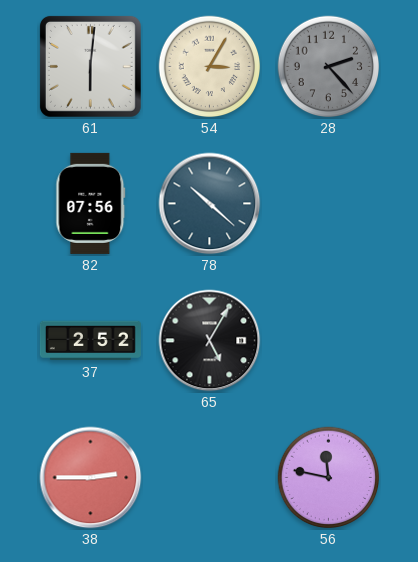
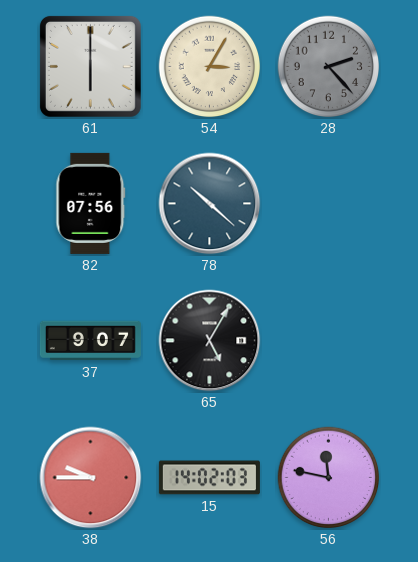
61: 6:01 -> 6:00
37: 2:52 -> 9:07
38: 2:45 -> 9:45
15: none -> 14:02
